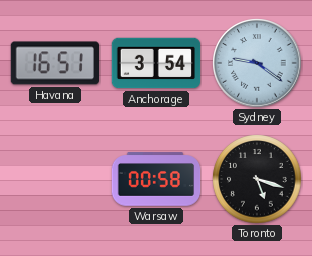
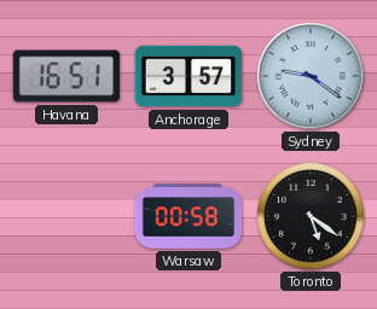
Anchorage: 3:54 -> 3:57
Toronto: 5:18 -> 5:21
